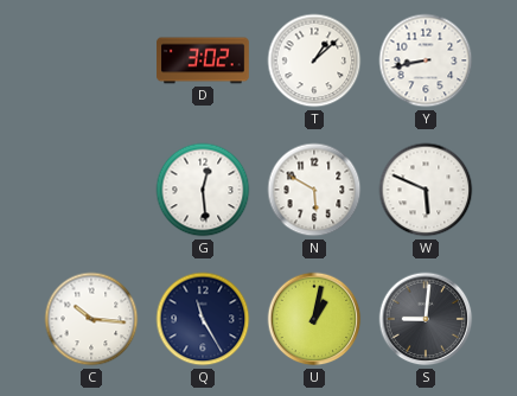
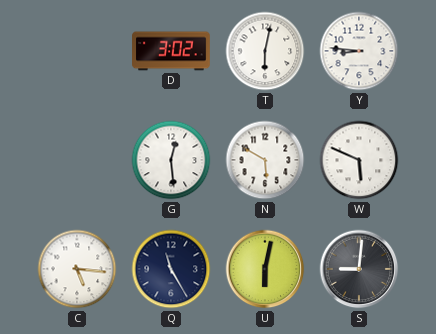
T: 1:08 -> 6:02
Y: 8:43 -> 8:46
C: 10:16 -> 5:16
U: 1:02 -> 6:02
